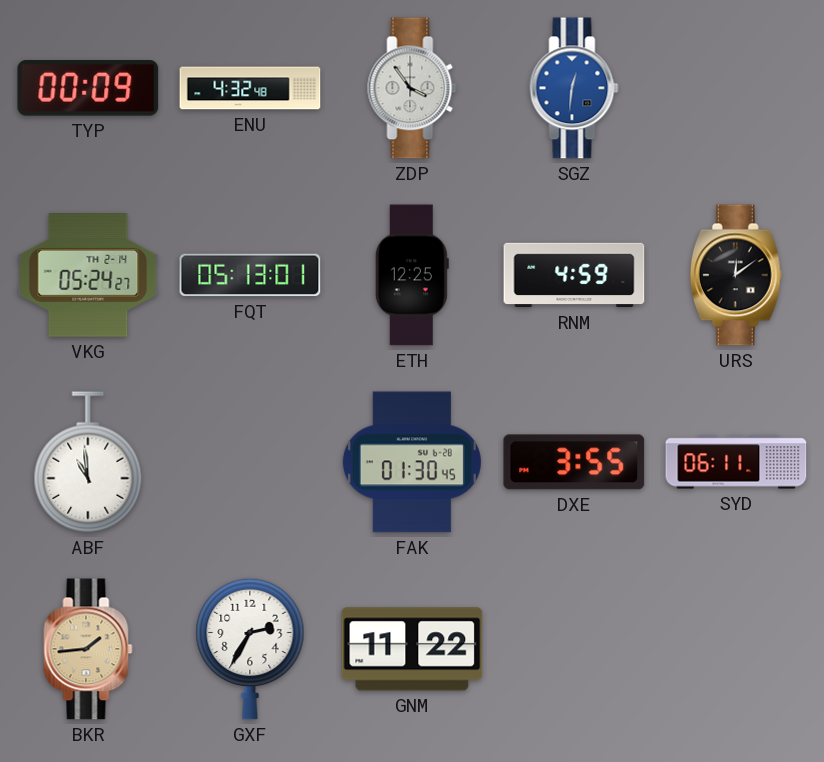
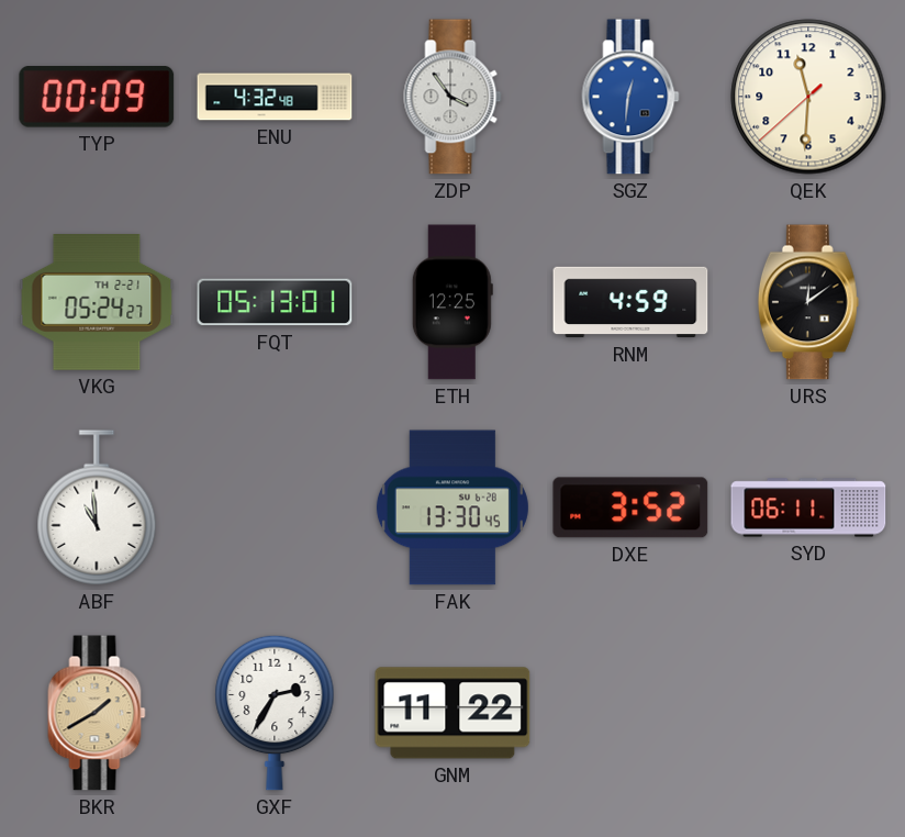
QEK: none -> 11:30
VKG date: TH 2-14 -> TH 2-21
FAK: 01:30 -> 13:30
DXE: 3:55 -> 3:52
BKR: 1:44 -> 1:40
